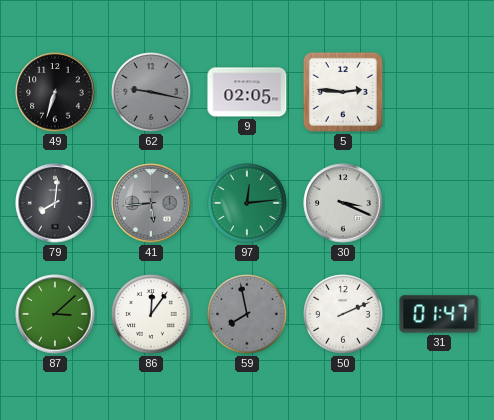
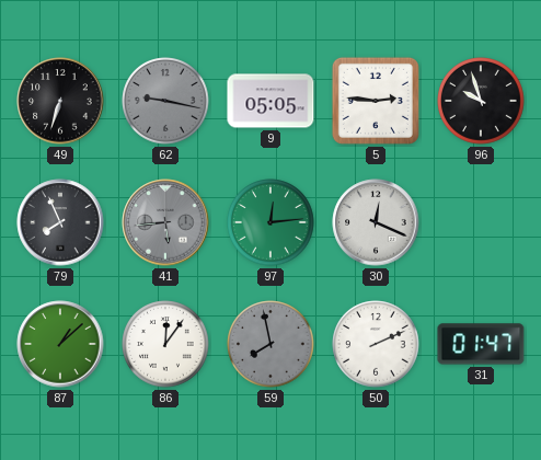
9: 02:05 -> 05:05
96: none -> 9:57
79: 8:01 -> 7:56
30: 3:19 -> 12:19
87: 3:08 -> 1:08
